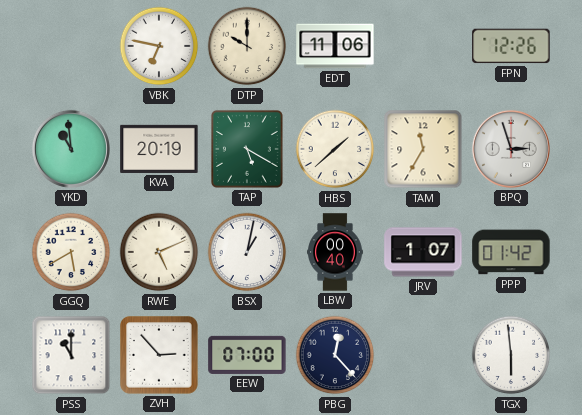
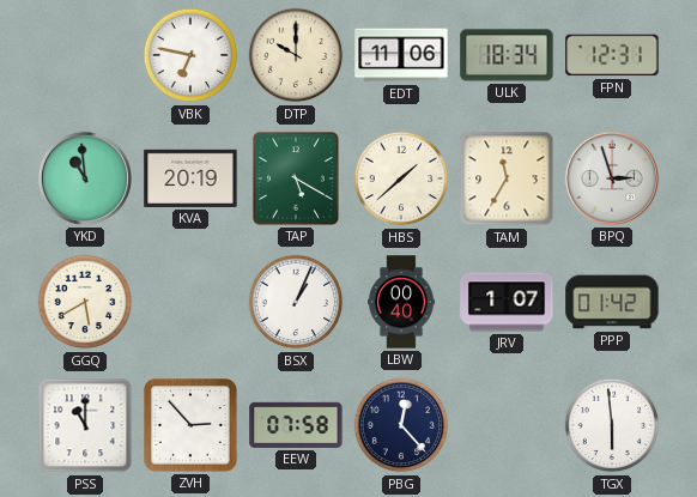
ULK: none -> 18:34
FPN: 12:26 -> 12:31
RWE: 5:11 -> none
BSX: 1:02 -> 1:04
EEW: 07:00 -> 07:58
